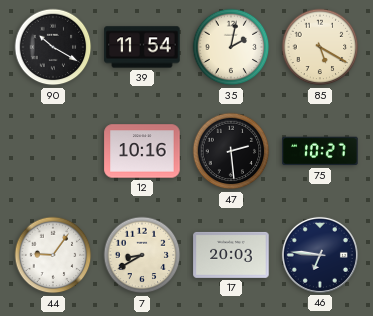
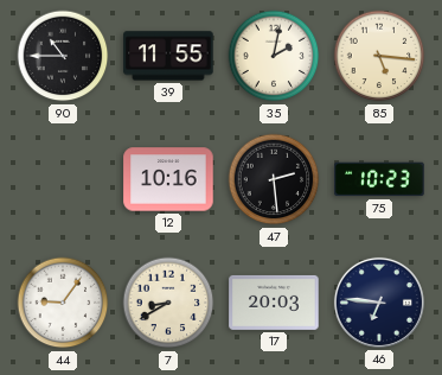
90: 10:20 -> 10:45
39: 11:54 -> 11:55
85: 5:20 -> 5:16
75: 10:27 -> 10:23
